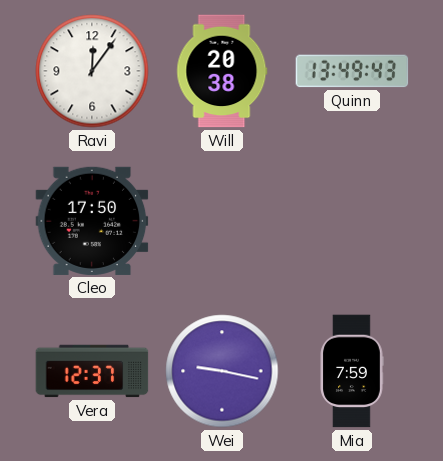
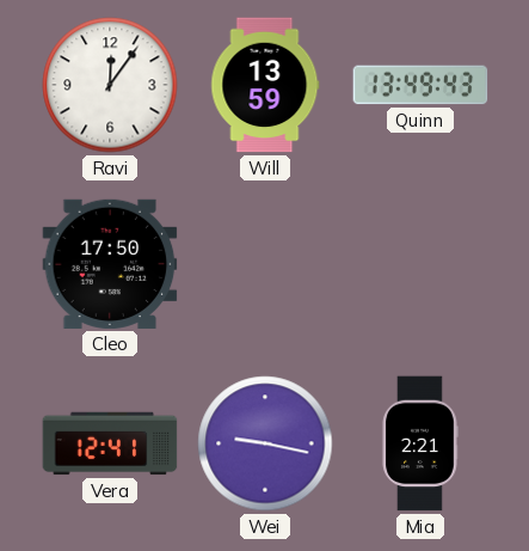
Will: 20:38 -> 13:59
Vera: 12:37 -> 12:41
Mia: 7:59 -> 2:21
